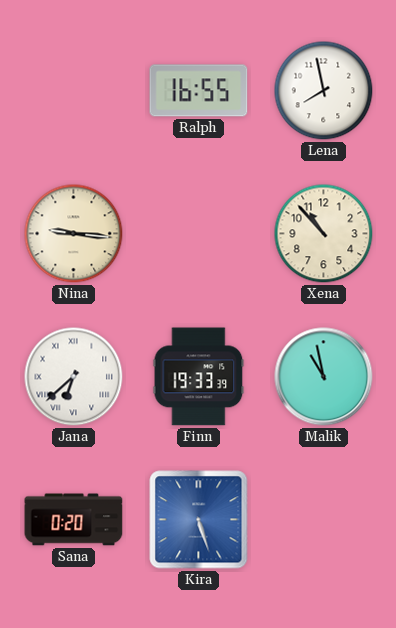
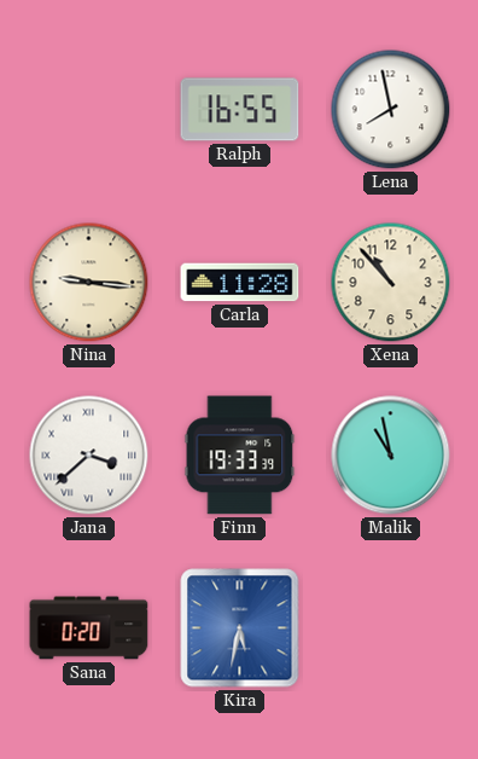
Carla: none -> 11:28
Jana: 6:38 -> 3:38
Kira: 5:27 -> 5:32
